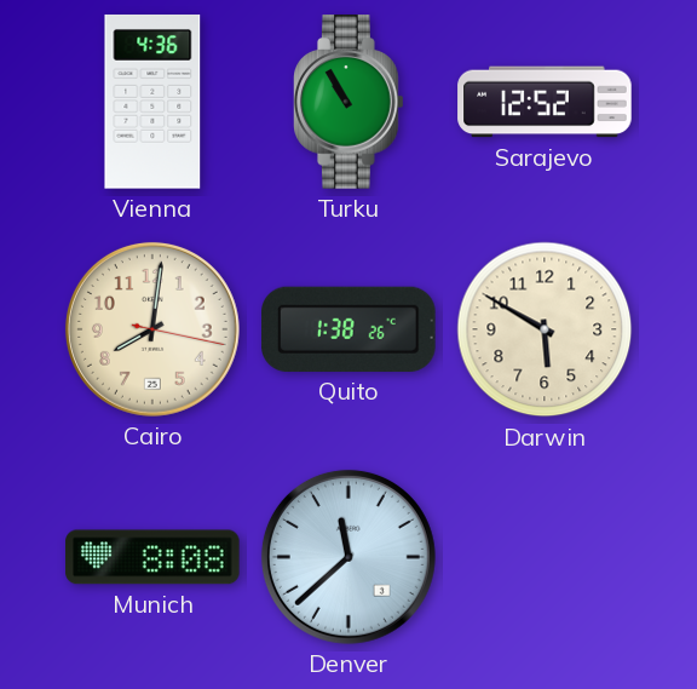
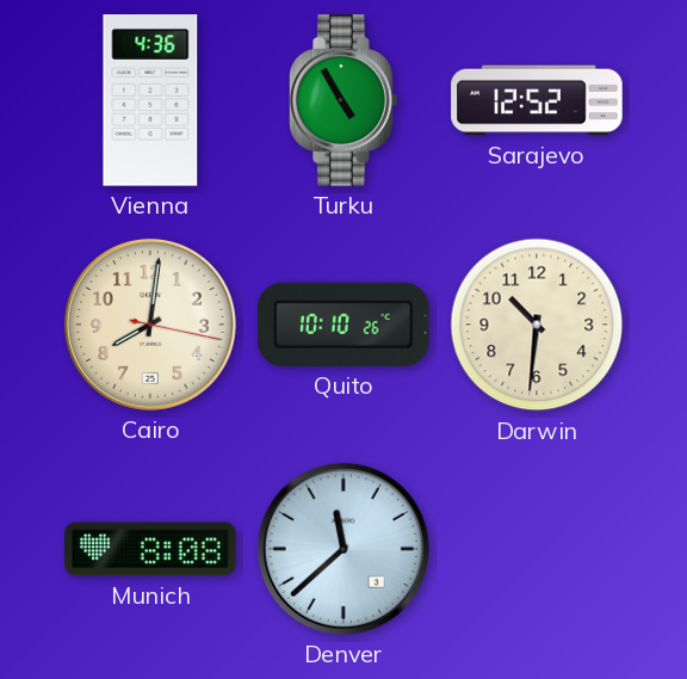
Turku: 10:55 -> 4:55
Quito: 1:38 -> 10:10
Darwin: 5:50 -> 10:31
